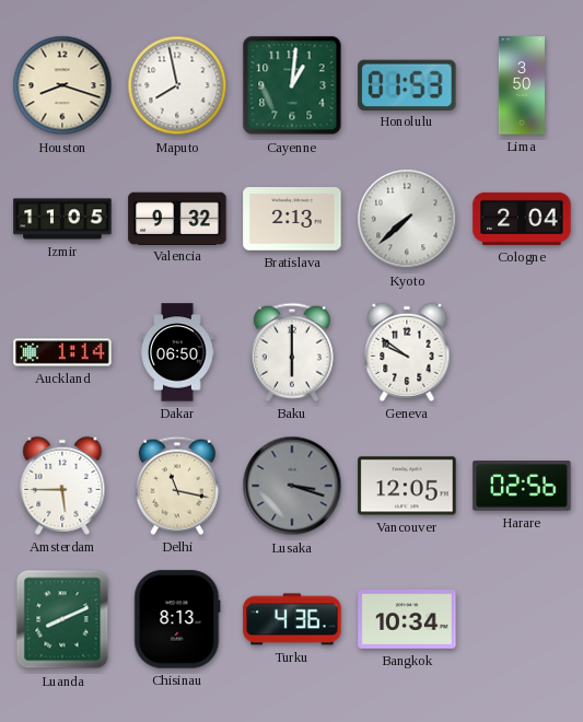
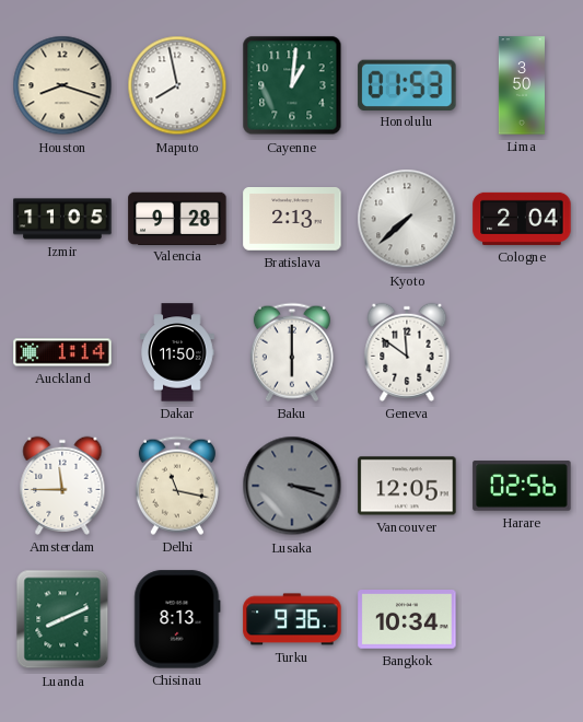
Valencia: 9:32 -> 9:28
Dakar: 06:50 -> 11:50
Geneva: 9:51 -> 11:51
Amsterdam: 5:45 -> 11:45
Turku: 4:36 -> 9:36
